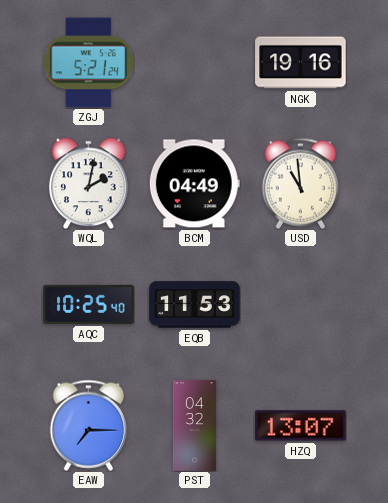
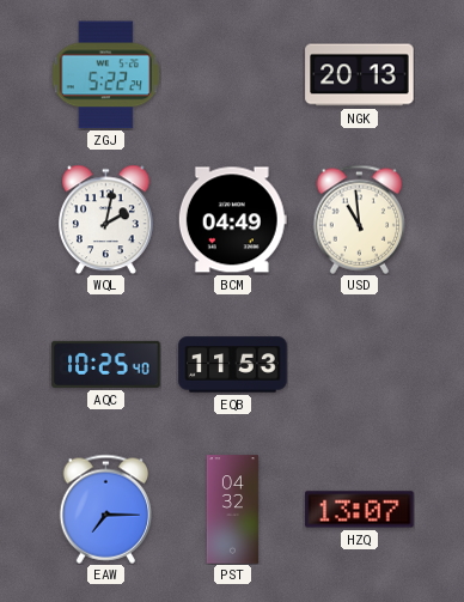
ZGJ: 5:21 -> 5:22
NGK: 19:16 -> 20:13
